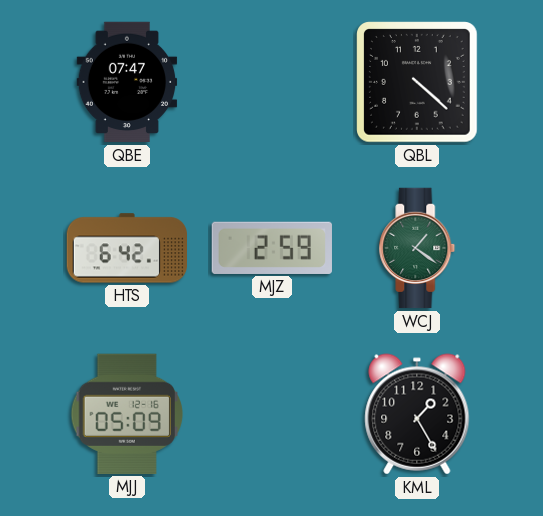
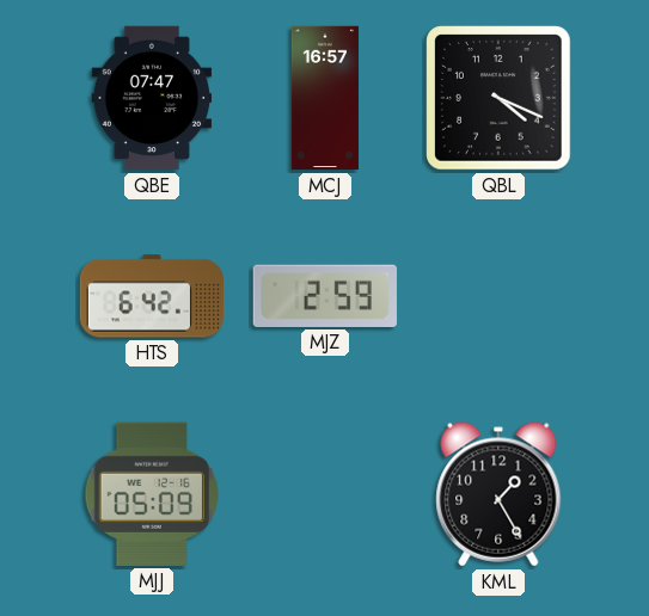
MCJ: none -> 16:57
QBL: 4:22 -> 4:19
WCJ: 1:21 -> none
